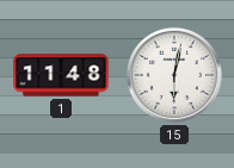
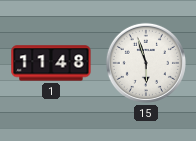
15: 6:02 -> 5:57
